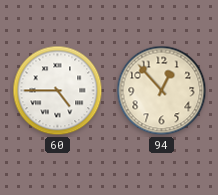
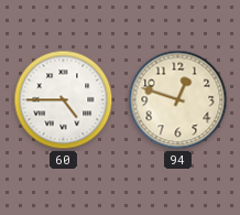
94: 12:53 -> 12:48
